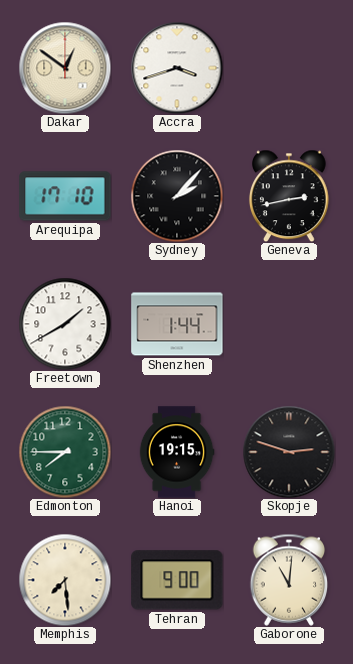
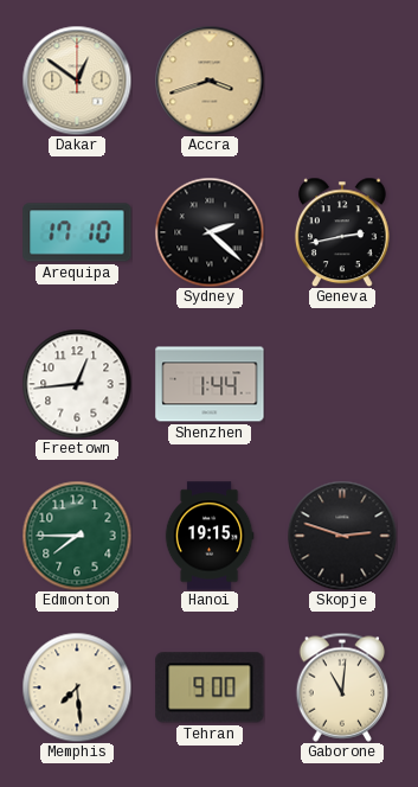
Accra dial: white -> champagne
Sydney: 2:07 -> 2:22
Freetown: 1:40 -> 12:44
